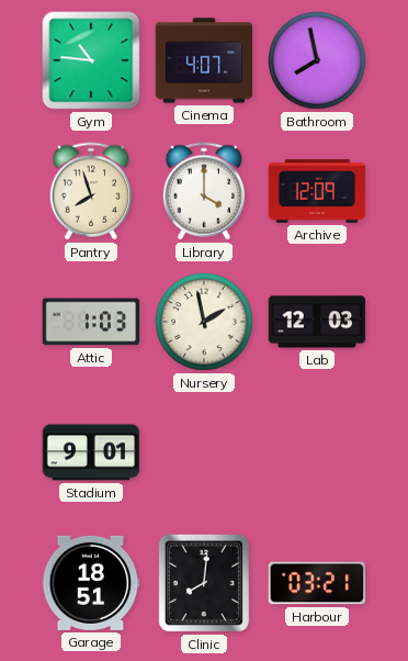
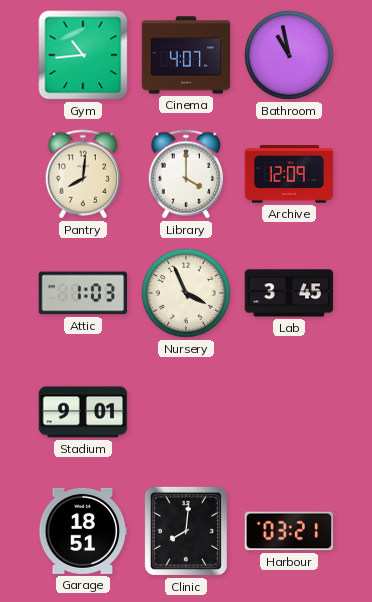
Gym: 10:46 -> 10:44
Bathroom: 7:58 -> 10:58
Pantry: 7:57 -> 8:01
Nursery: 1:58 -> 3:56
Lab: 12:03 -> 3:45
